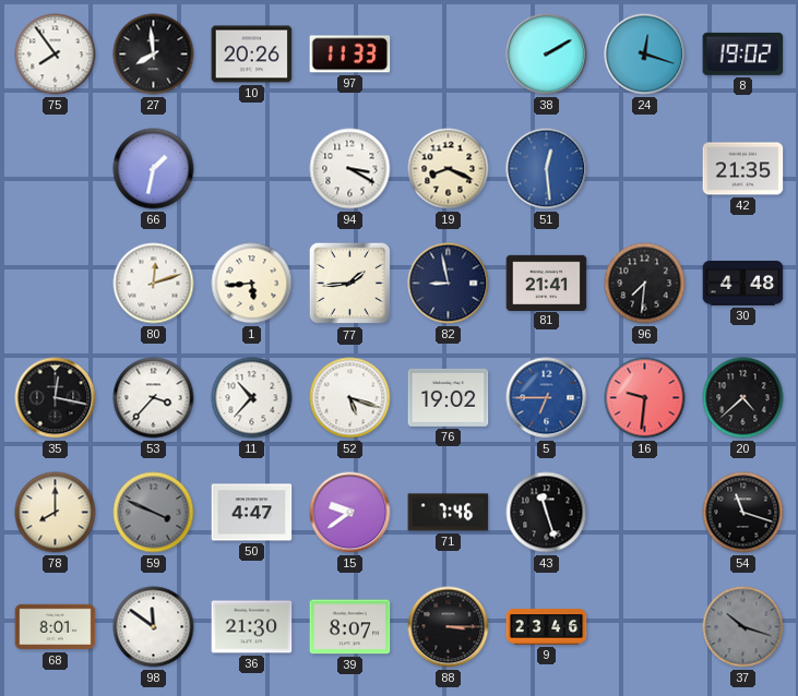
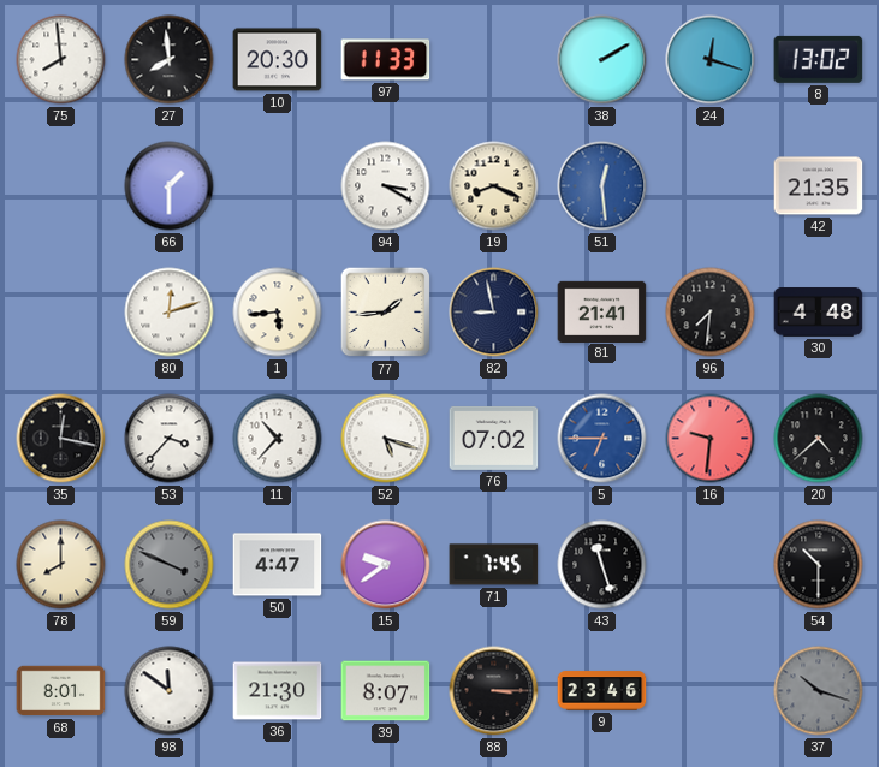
75: 7:54 -> 7:59
10: 20:26 -> 20:30
8: 19:02 -> 13:02
66: 1:32 -> 1:30
76: 19:02 -> 07:02
71: 7:46 -> 7:45
54: 11:18 -> 10:30
